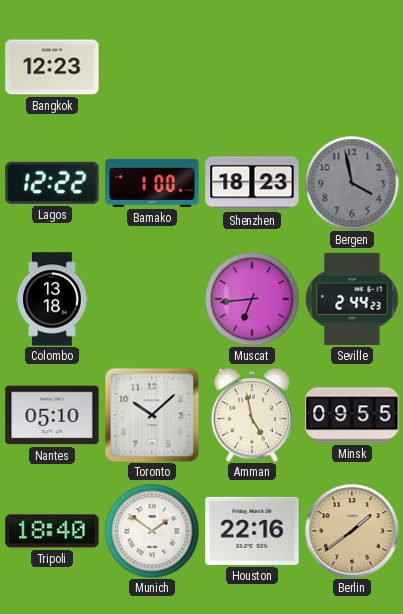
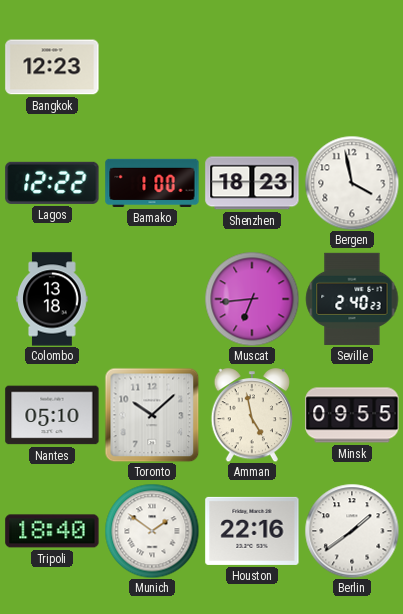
Bergen dial: grey -> white
Seville: 2:44 -> 2:40
Berlin dial: champagne -> white
